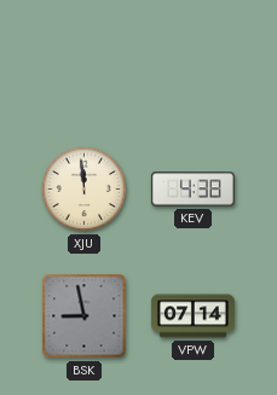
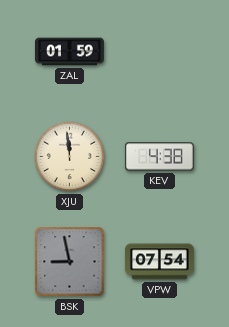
ZAL: none -> 01:59
VPW: 07:14 -> 07:54
